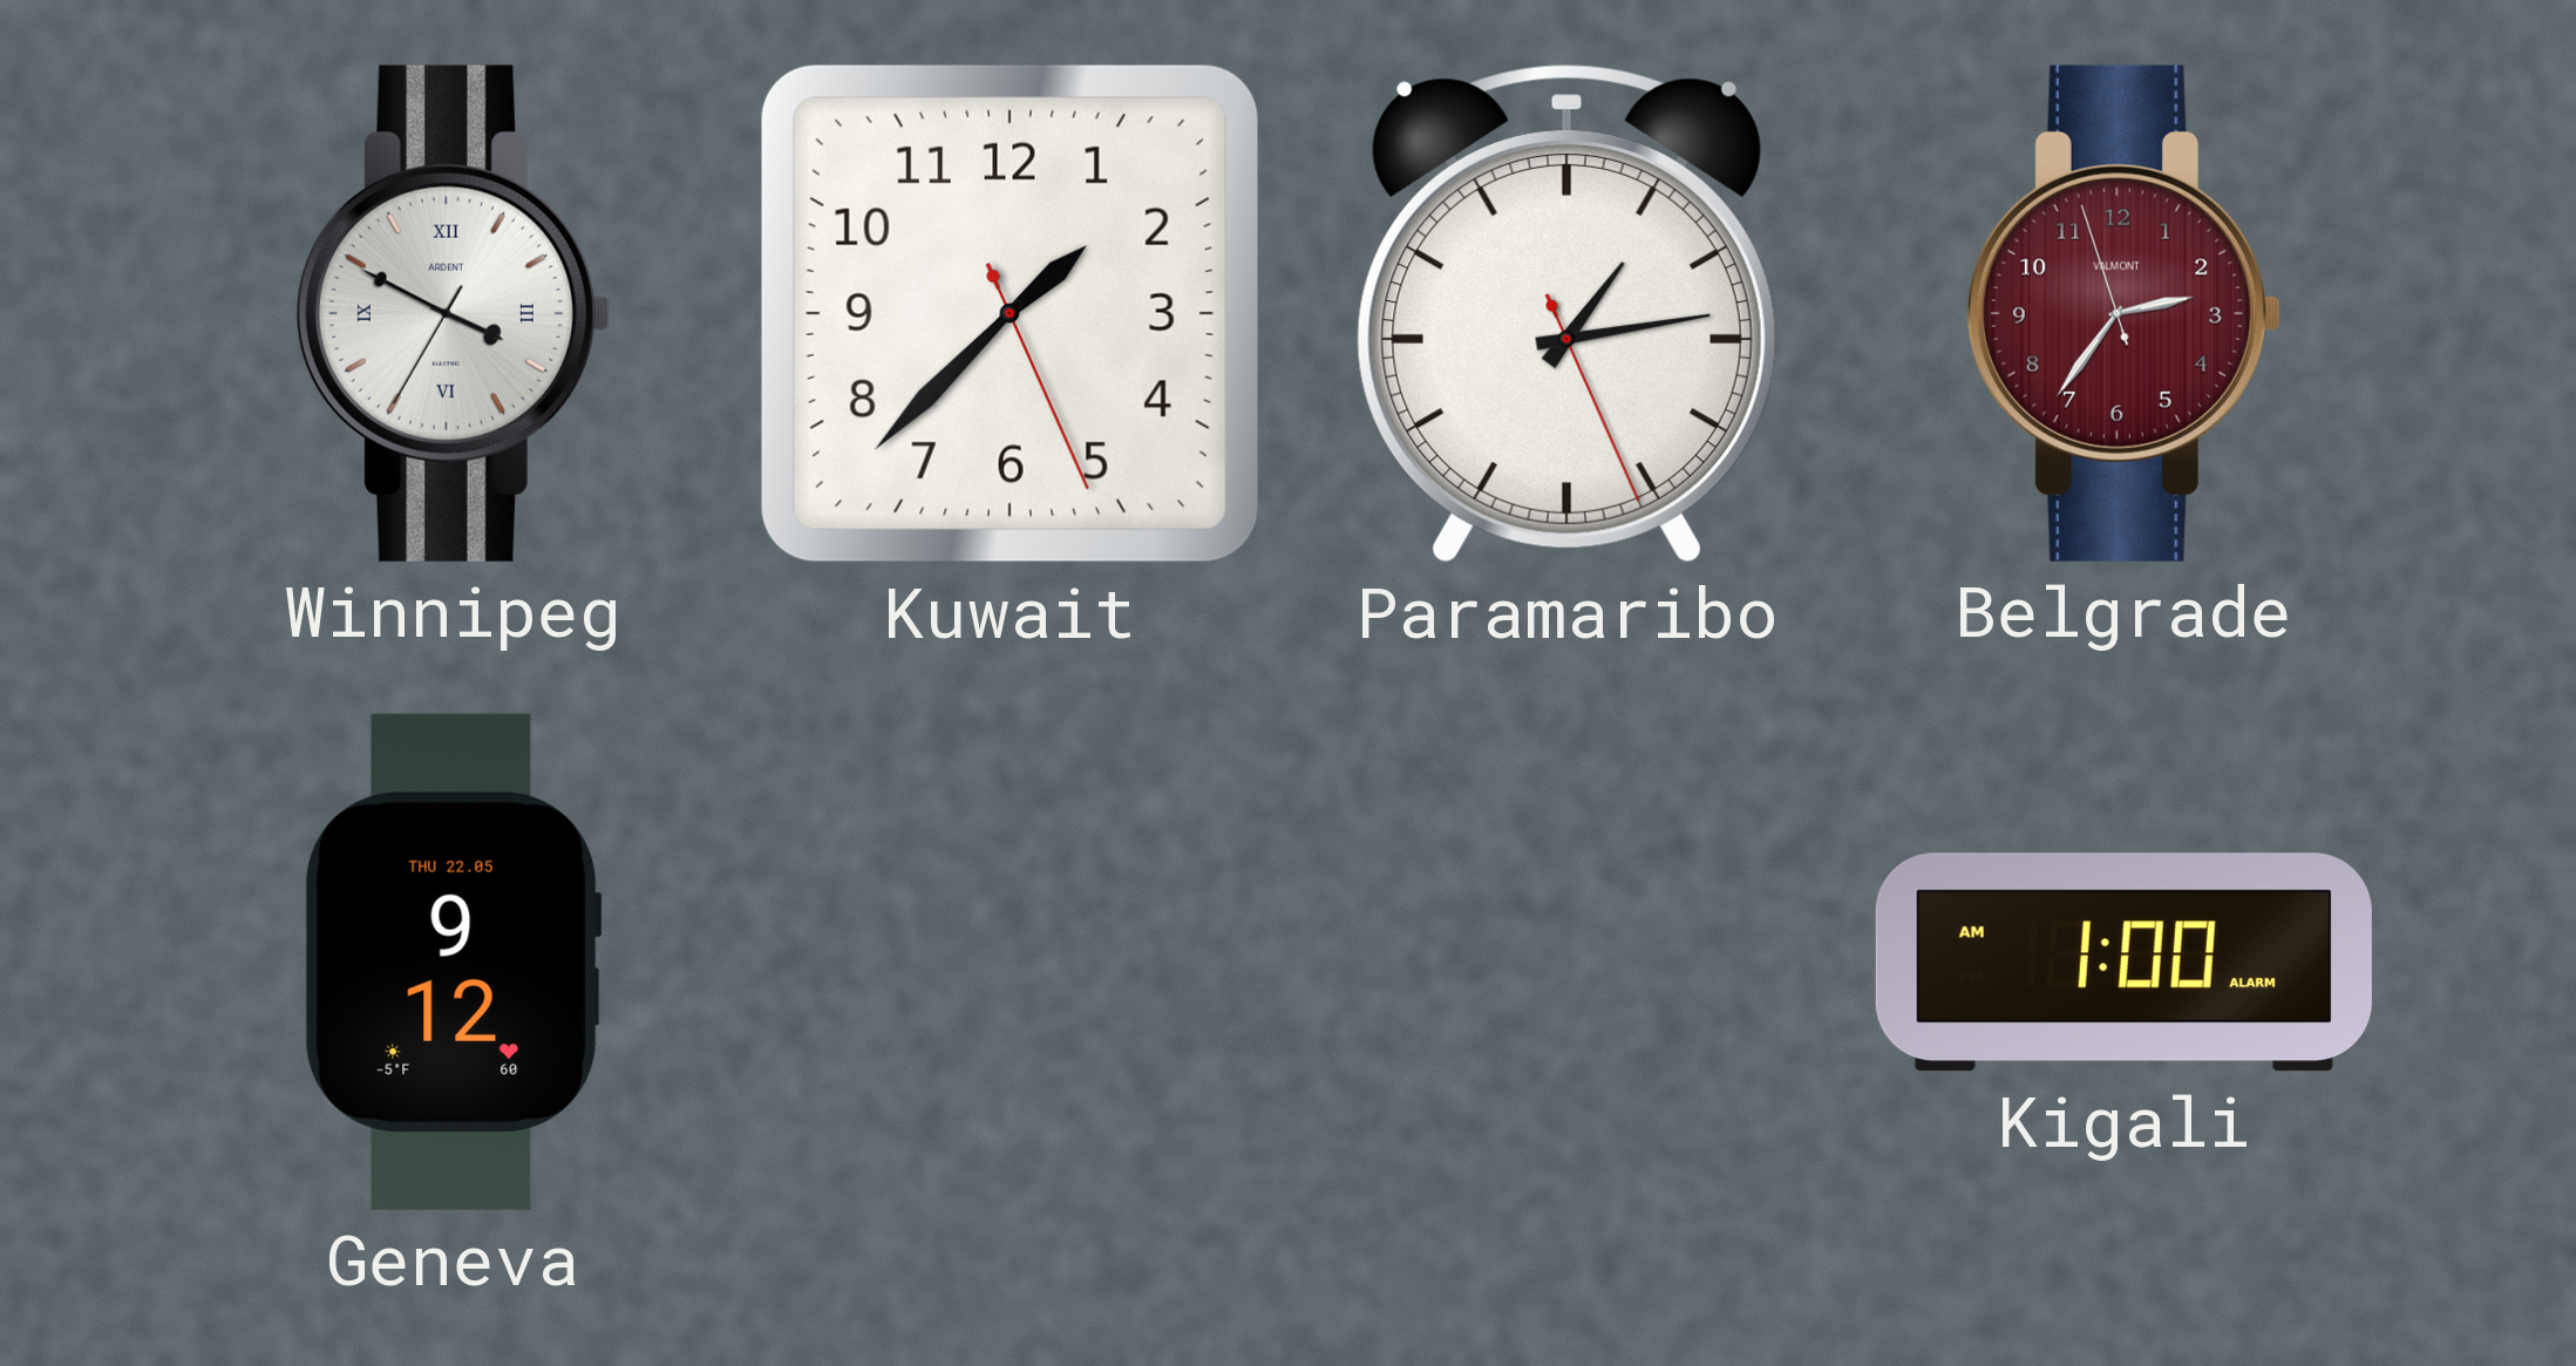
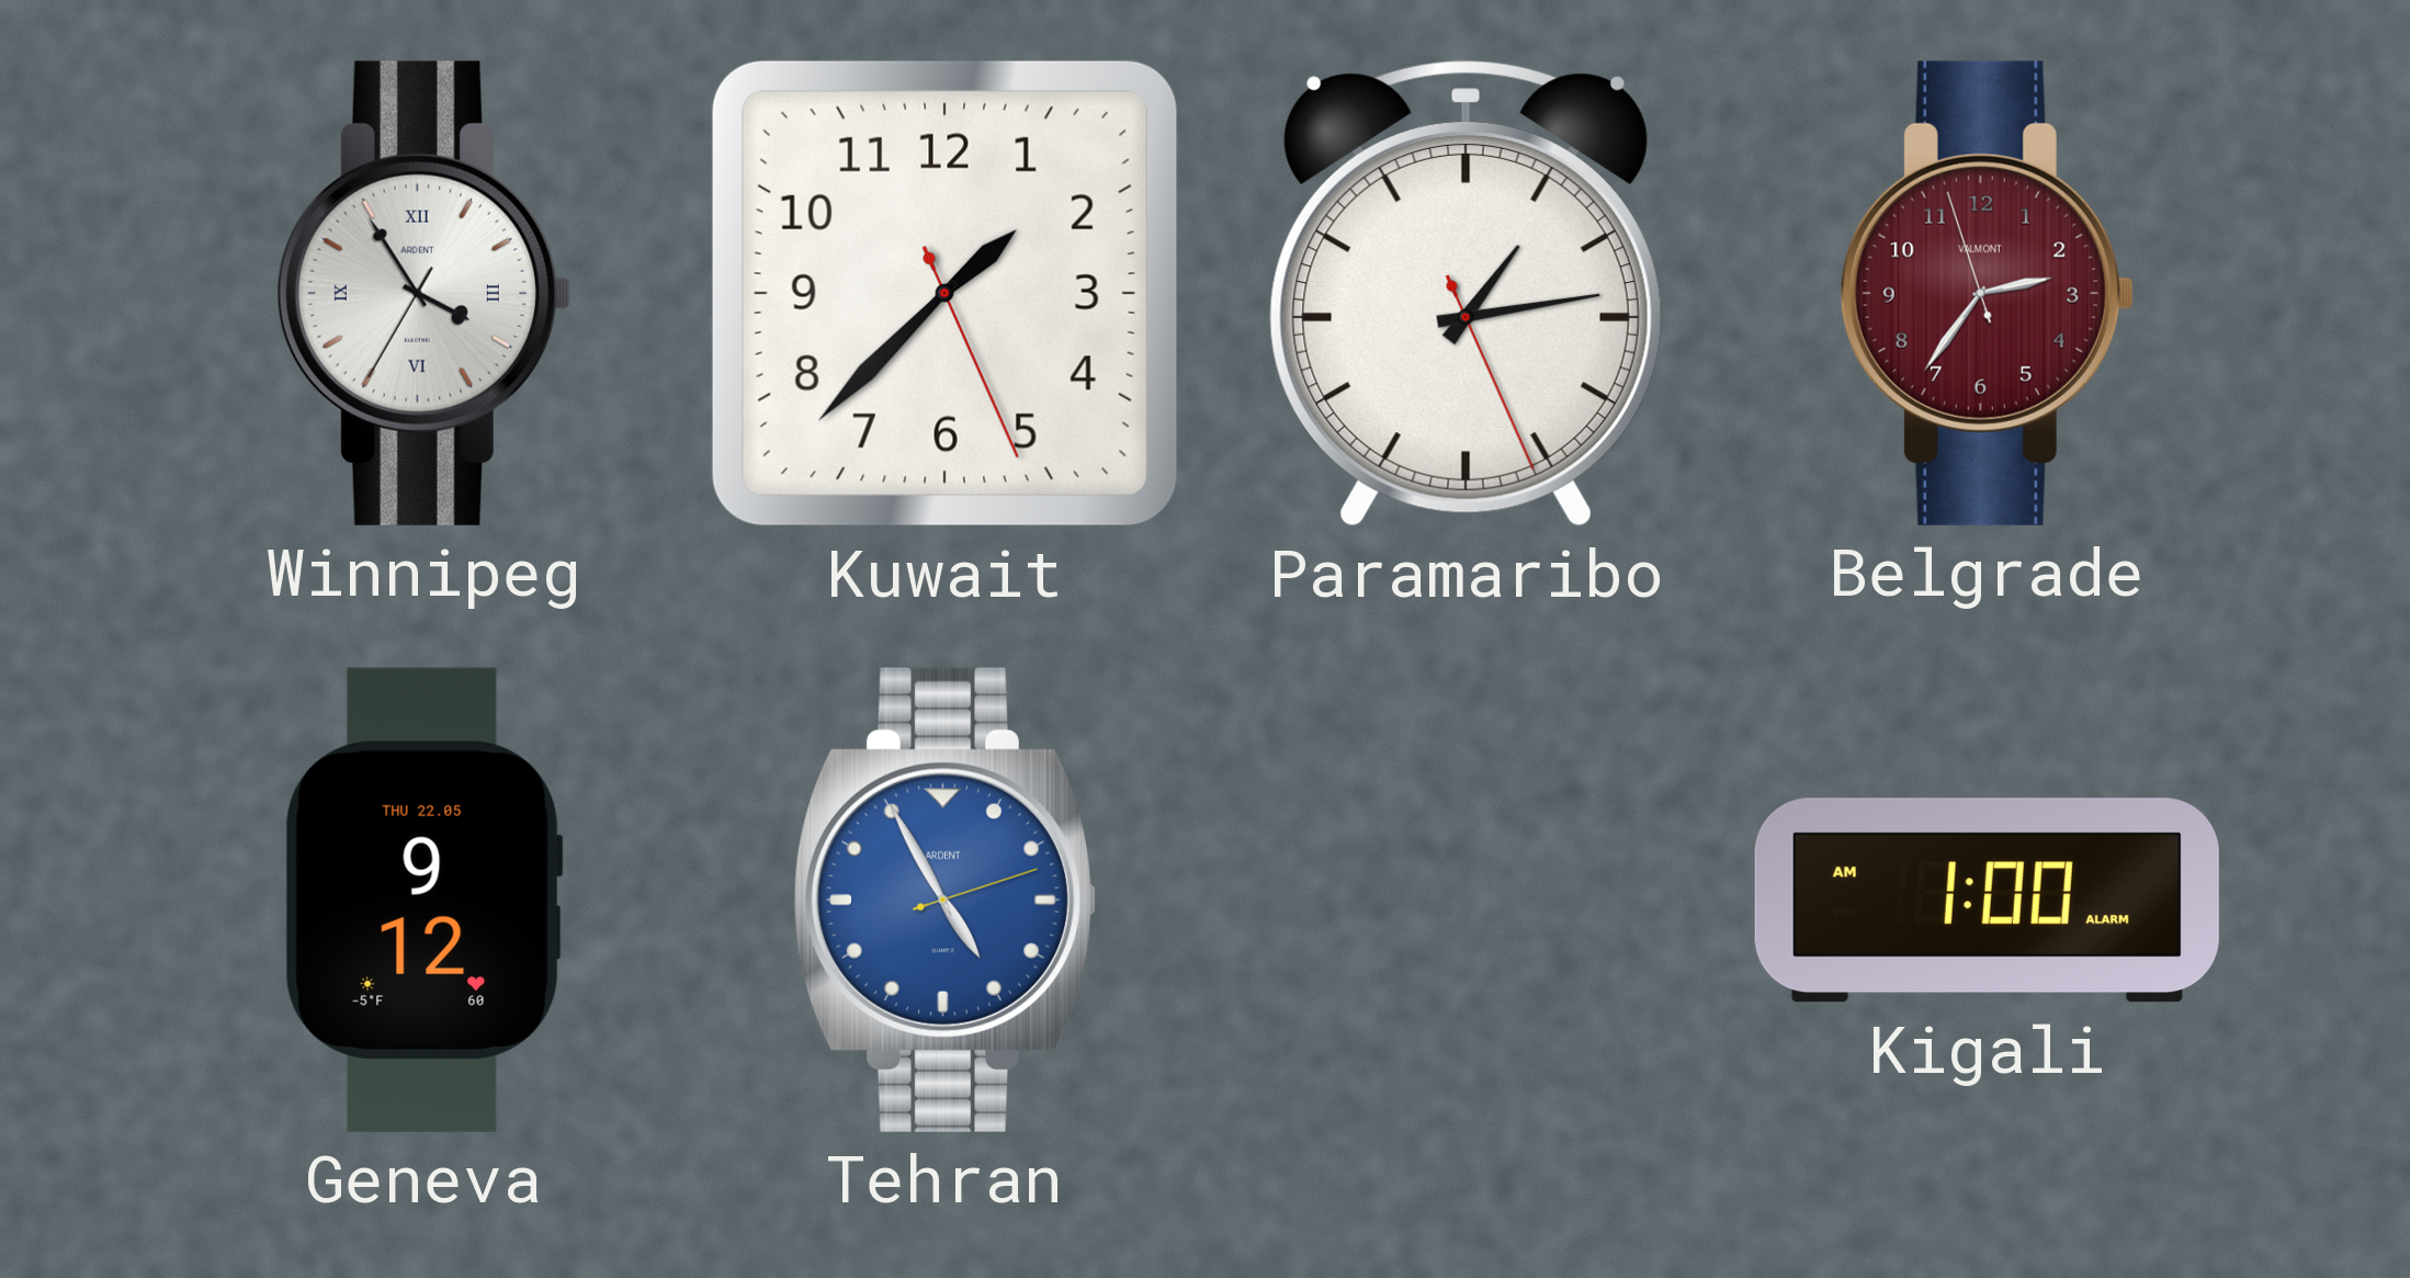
Winnipeg: 3:49 -> 3:54
Tehran: none -> 4:55
